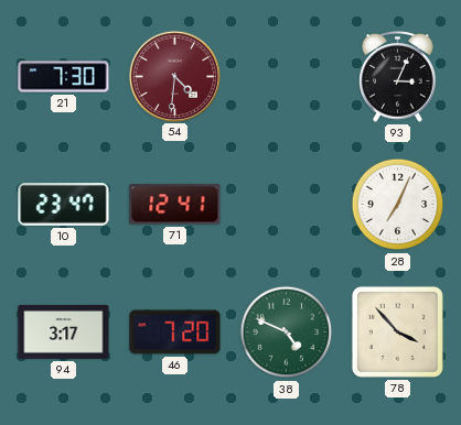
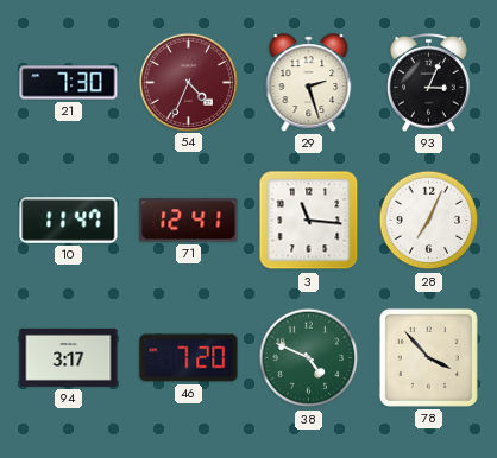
54: 4:31 -> 4:34
29: none -> 2:27
10: 23:47 -> 11:47
3: none -> 11:16
